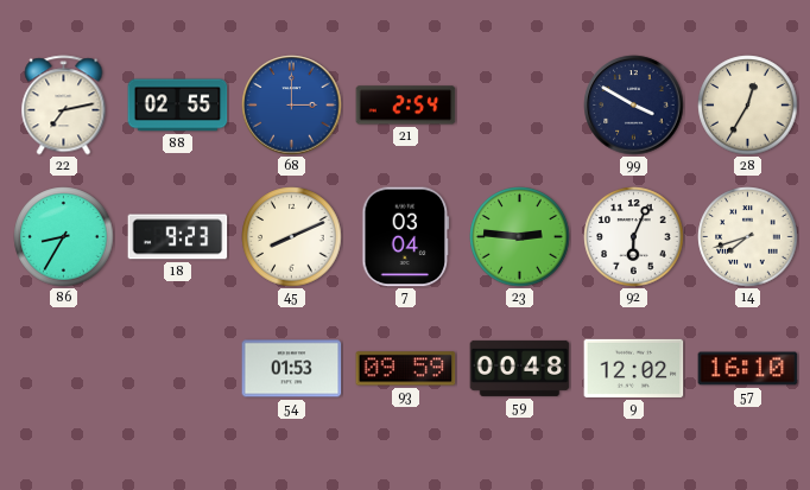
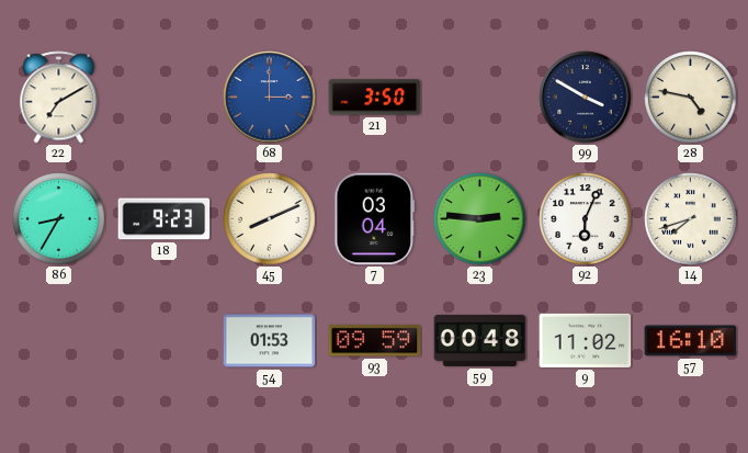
22: 7:13 -> 7:10
88: 02:55 -> none
21: 2:54 -> 3:50
28: 12:35 -> 4:47
9: 12:02 -> 11:02
